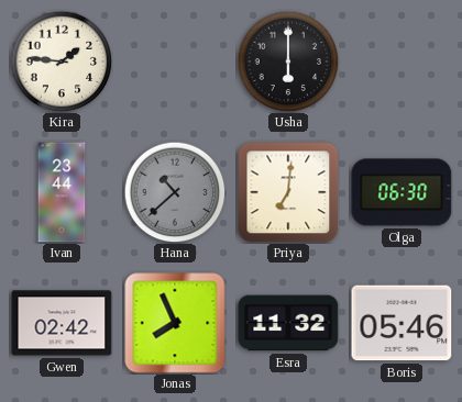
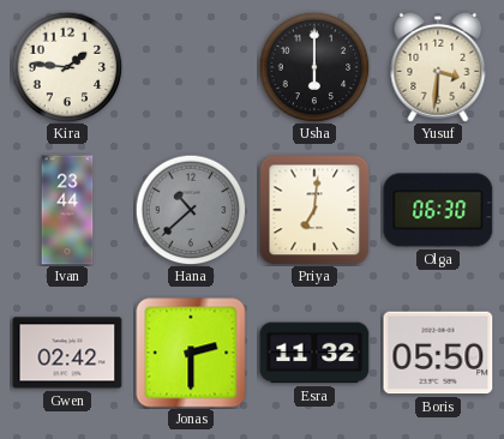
Yusuf: none -> 3:31
Jonas: 7:56 -> 2:30
Boris: 05:46 -> 05:50
